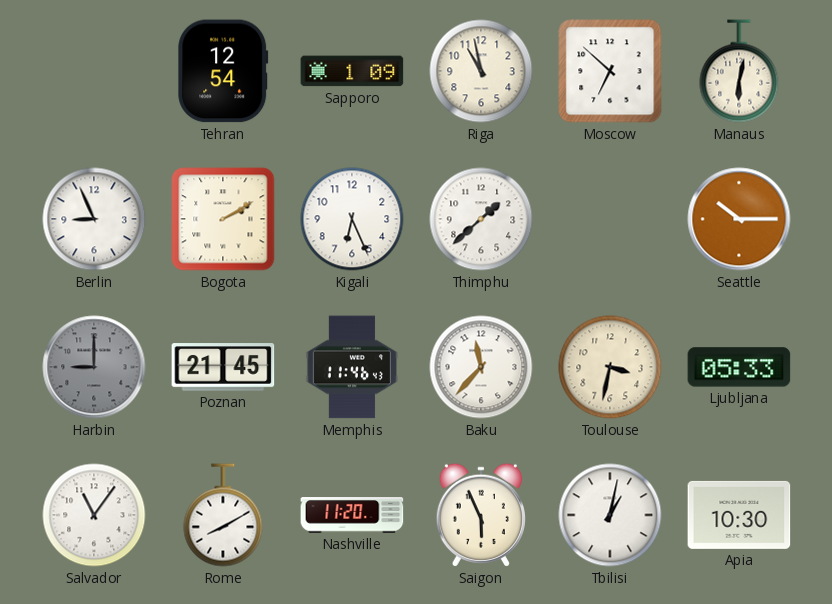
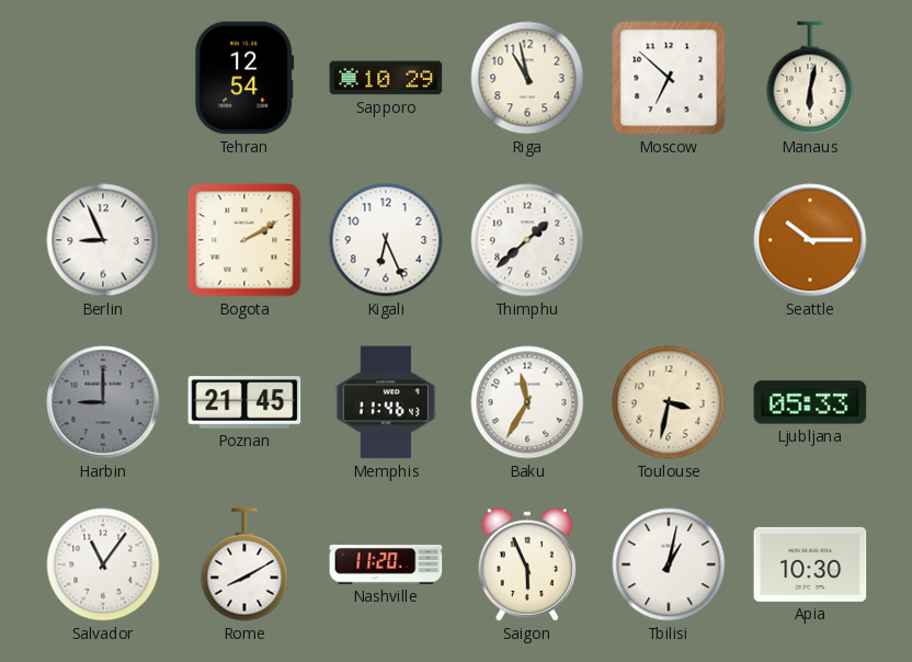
Sapporo: 1:09 -> 10:29
Baku: 11:37 -> 11:35
